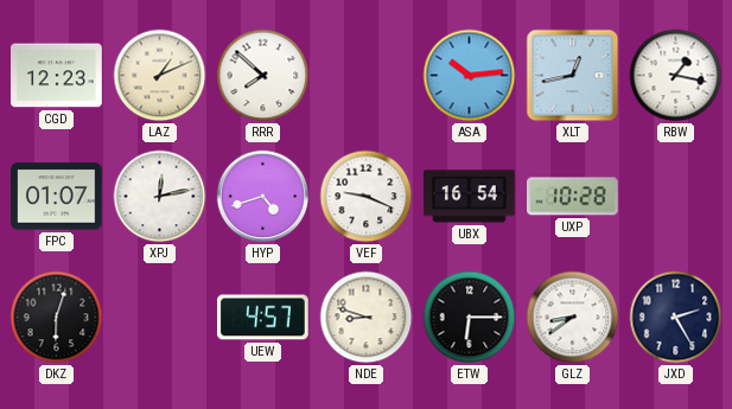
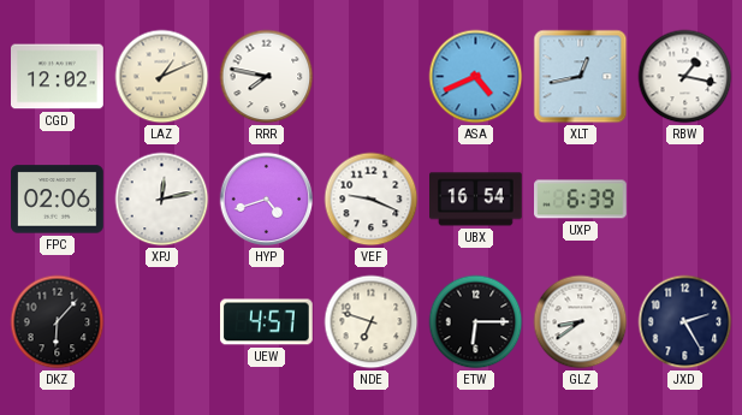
CGD: 12:23 -> 12:02
RRR: 7:52 -> 7:47
ASA: 10:14 -> 4:41
FPC: 01:07 -> 02:06
UXP: 10:28 -> 6:39
DKZ: 6:03 -> 6:07
NDE: 8:48 -> 6:48
